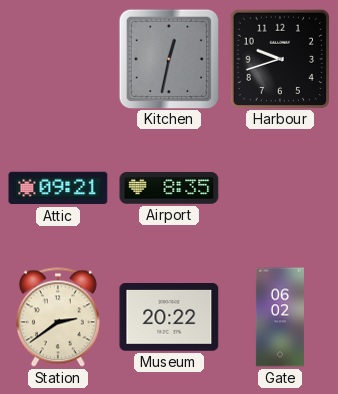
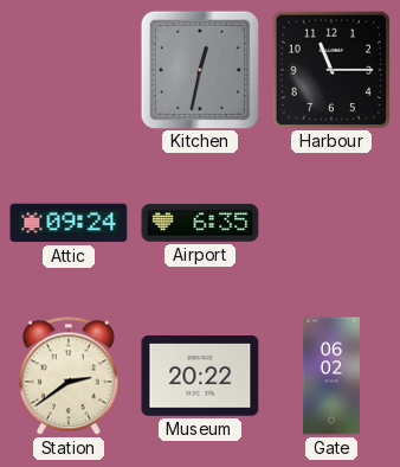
Harbour: 9:42 -> 11:15
Attic: 09:21 -> 09:24
Airport: 8:35 -> 6:35
